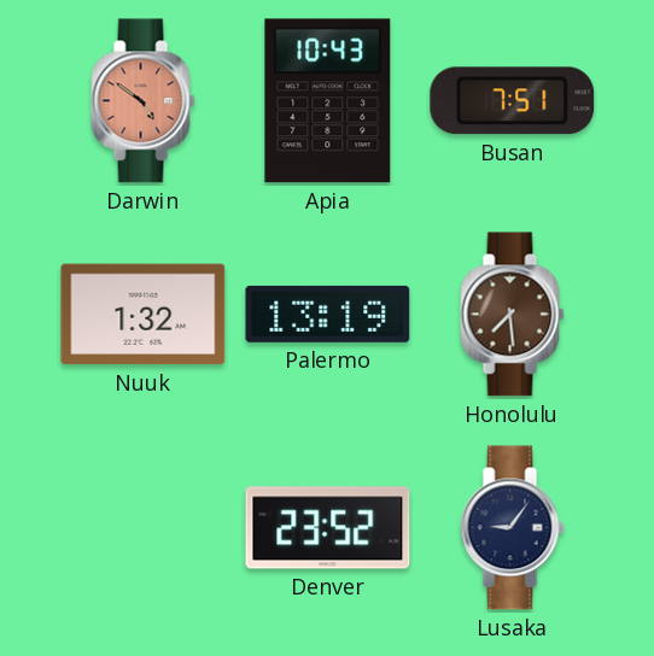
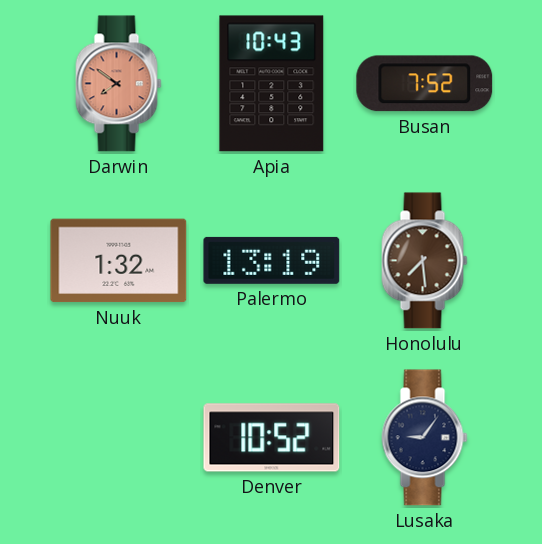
Darwin: 4:51 -> 7:51
Busan: 7:51 -> 7:52
Denver: 23:52 -> 10:52
